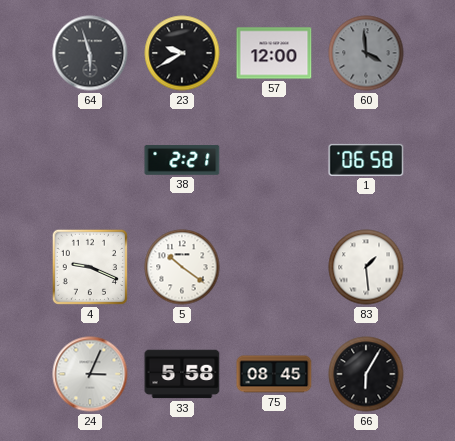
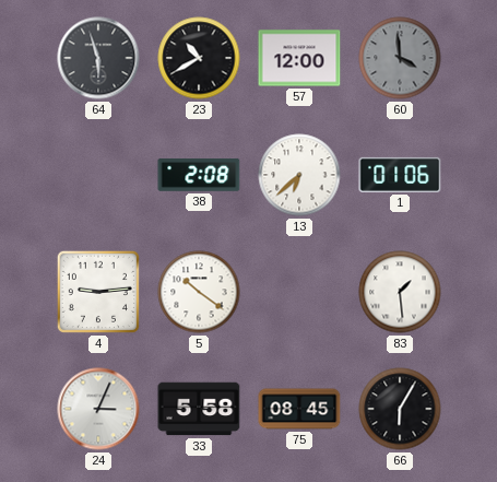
23: 9:40 -> 10:40
38: 2:21 -> 2:08
13: none -> 6:38
1: 06:58 -> 01:06
4: 9:19 -> 9:14
